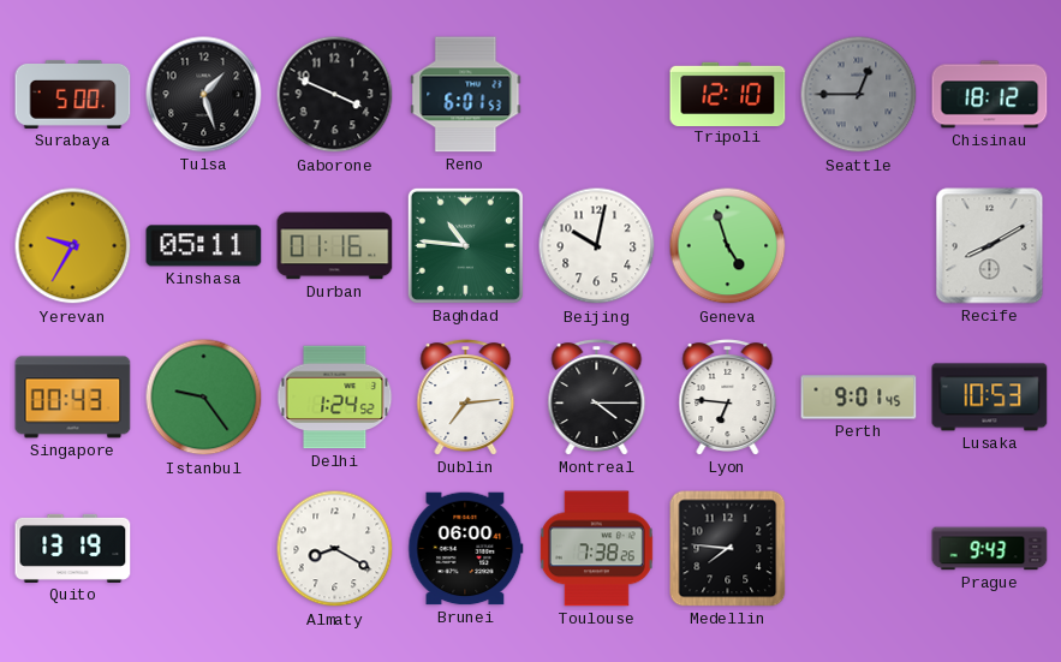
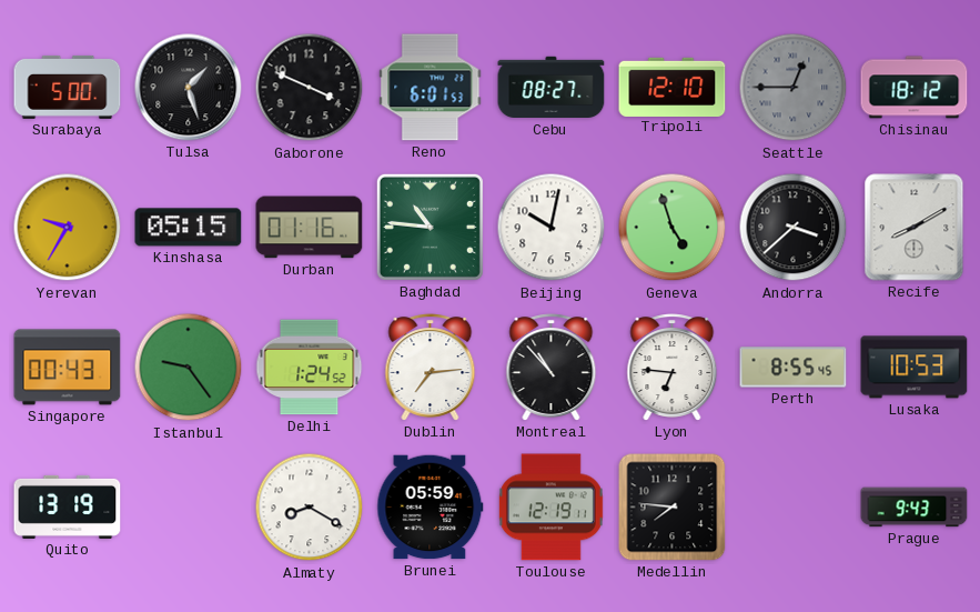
Cebu: none -> 08:27
Kinshasa: 05:11 -> 05:15
Andorra: none -> 3:38
Montreal: 4:15 -> 10:53
Perth: 9:01 -> 8:55
Brunei: 06:00 -> 05:59
Toulouse: 7:38 -> 12:19
